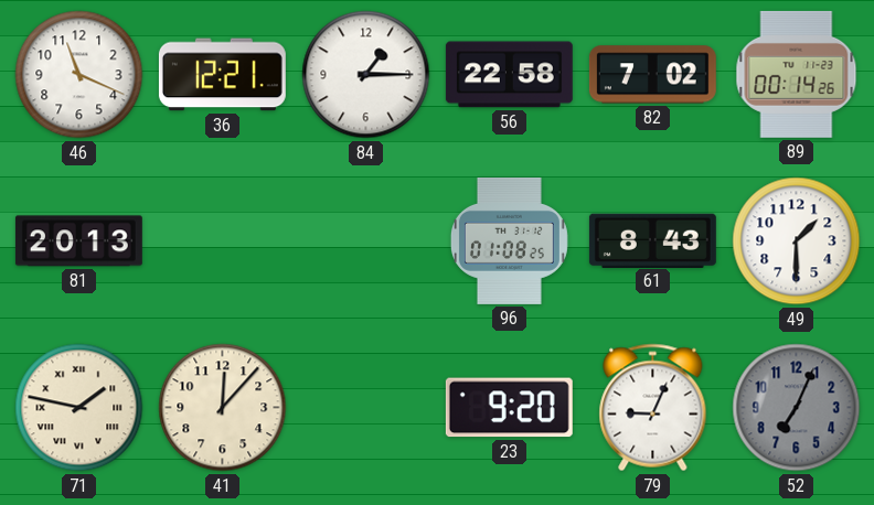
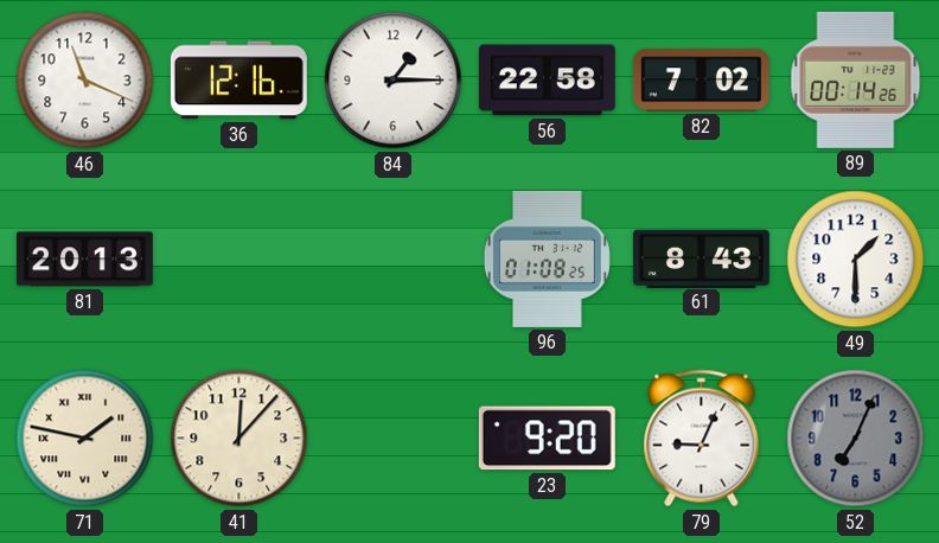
36: 12:21 -> 12:16
